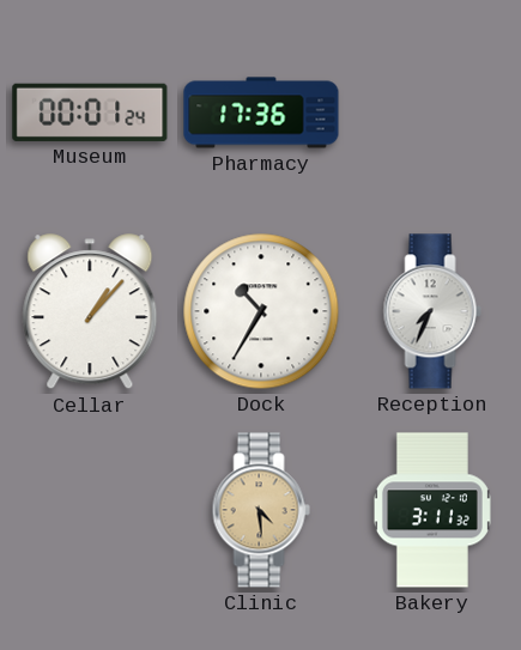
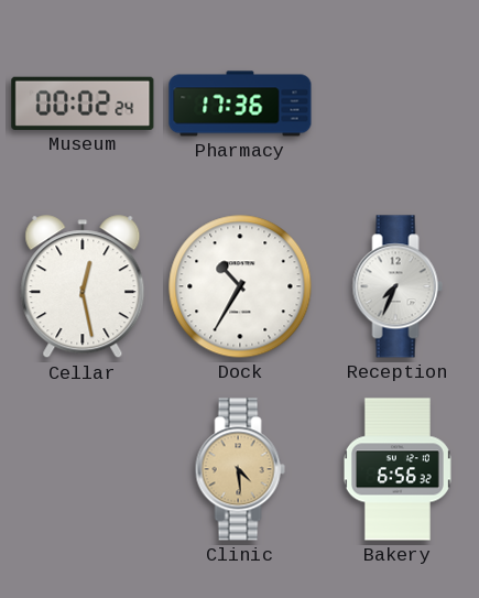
Museum: 00:01 -> 00:02
Cellar: 1:07 -> 12:28
Bakery: 3:11 -> 6:56
